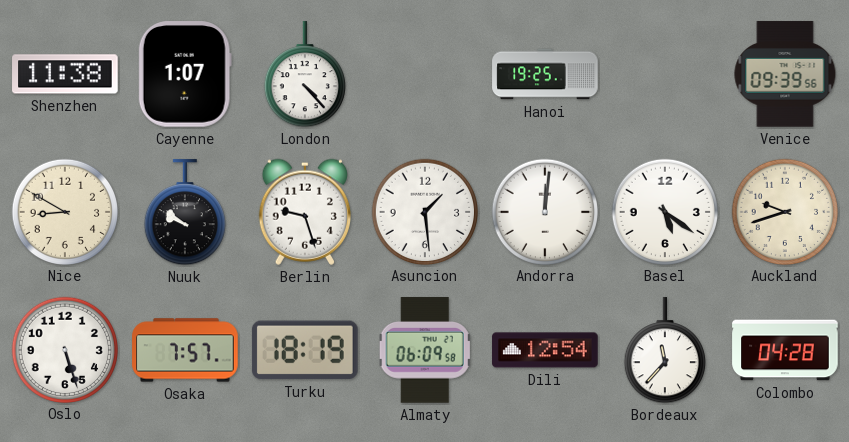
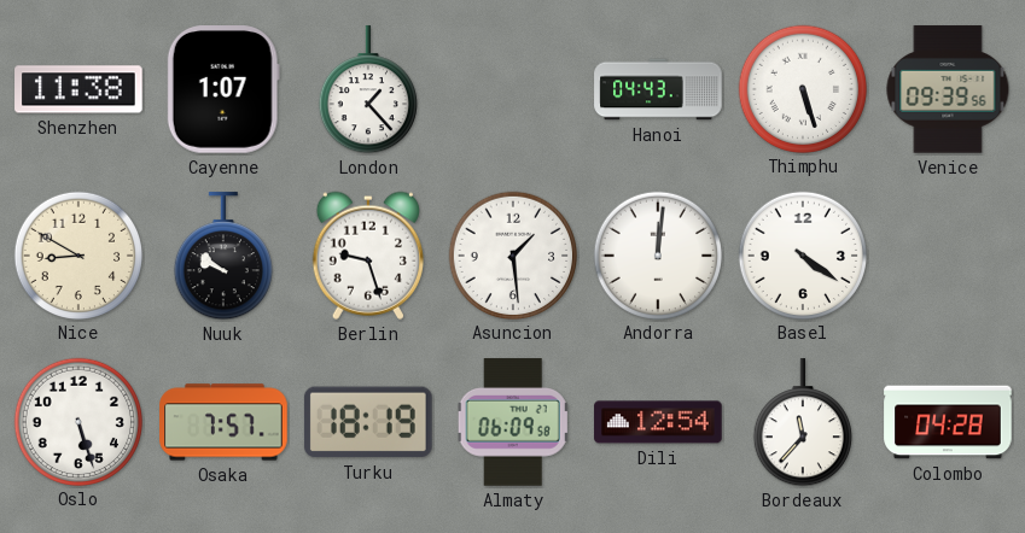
London: 4:23 -> 1:23
Hanoi: 19:25 -> 04:43
Thimphu: none -> 5:27
Basel: 5:21 -> 4:21
Auckland: 9:42 -> none
